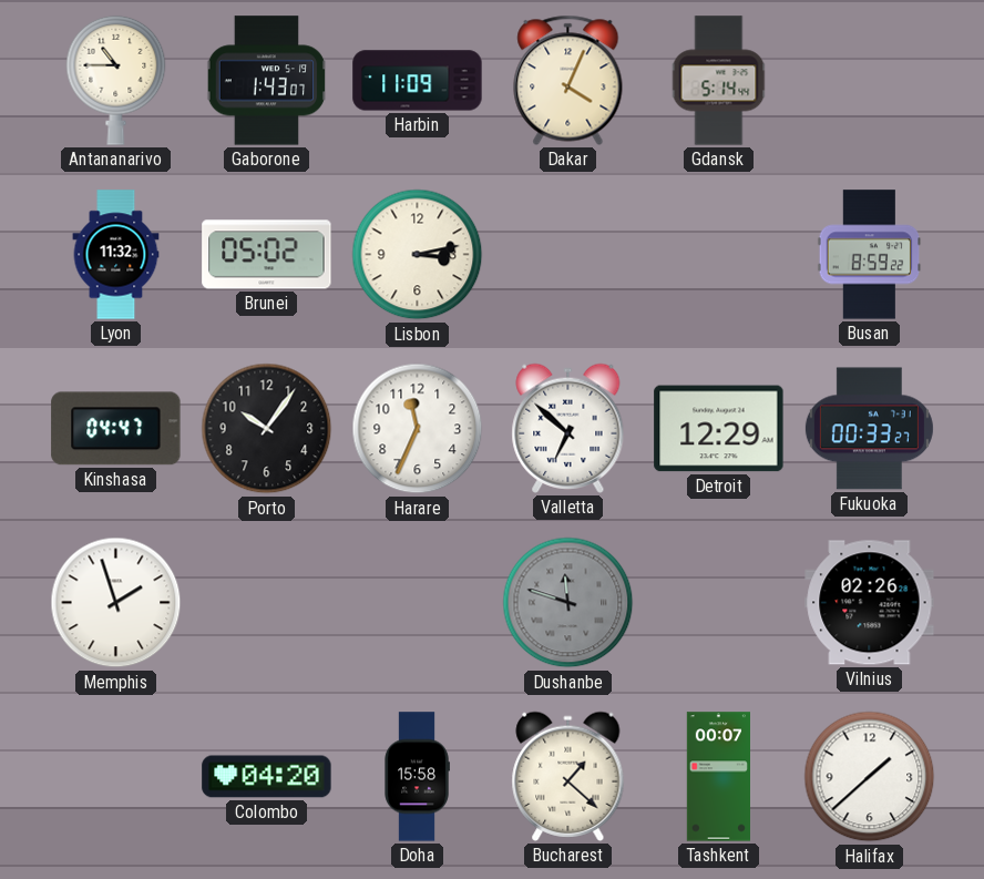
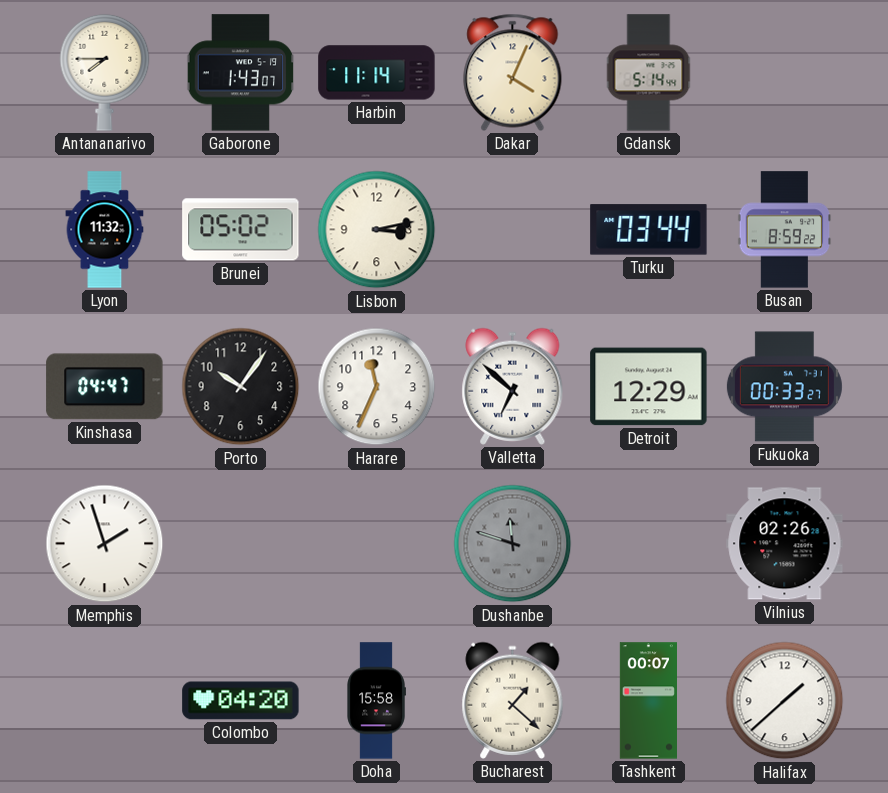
Antananarivo: 10:45 -> 7:45
Harbin: 11:09 -> 11:14
Turku: none -> 03:44
